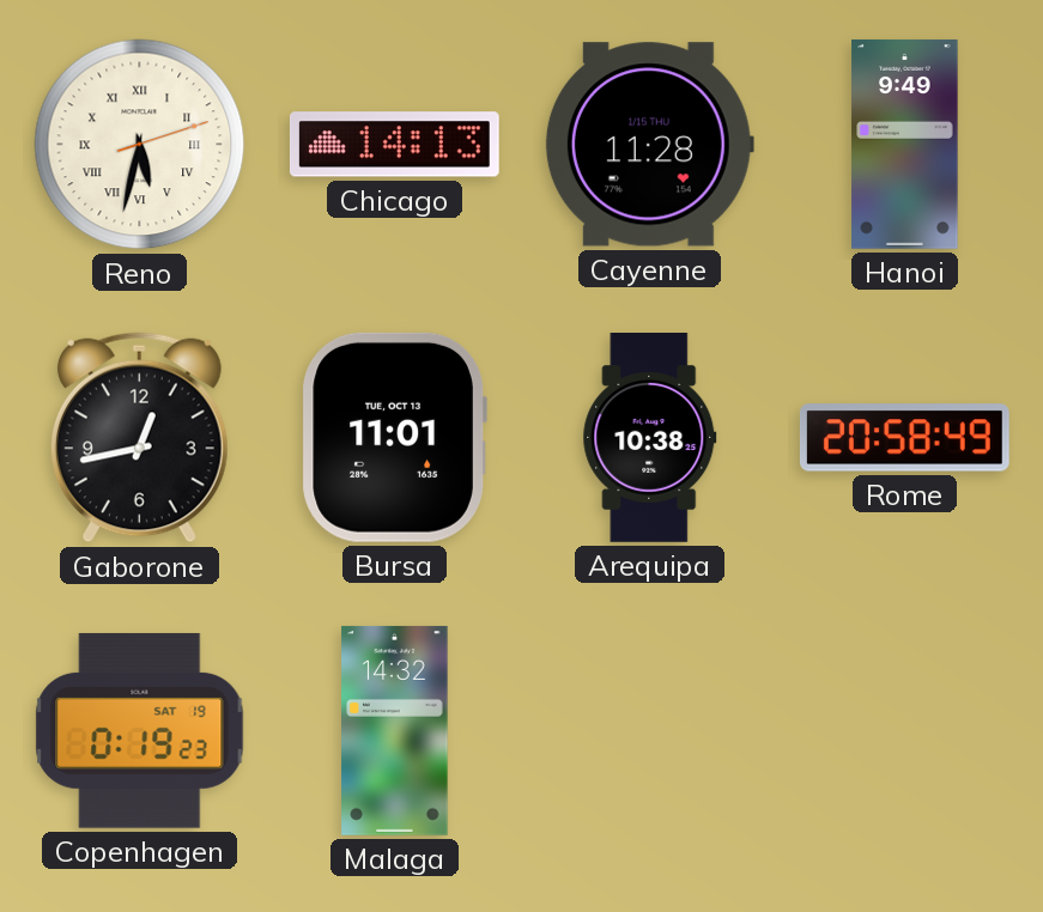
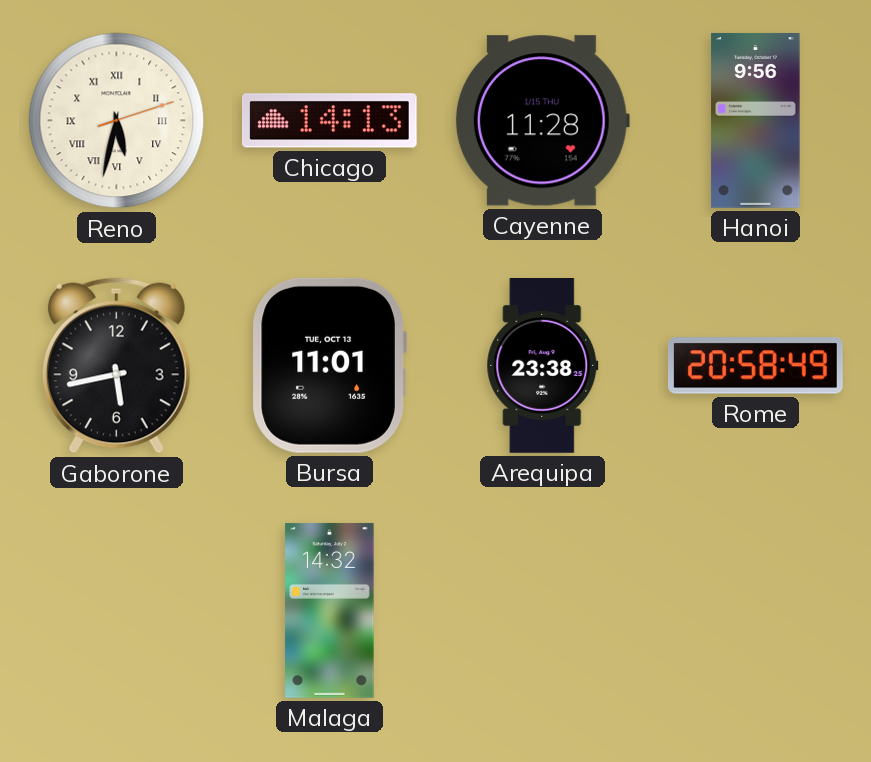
Hanoi: 9:49 -> 9:56
Gaborone: 12:43 -> 5:43
Arequipa: 10:38 -> 23:38
Copenhagen: 0:19 -> none
